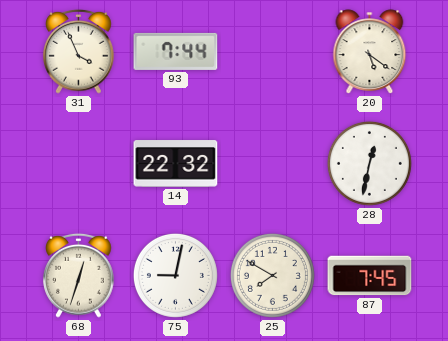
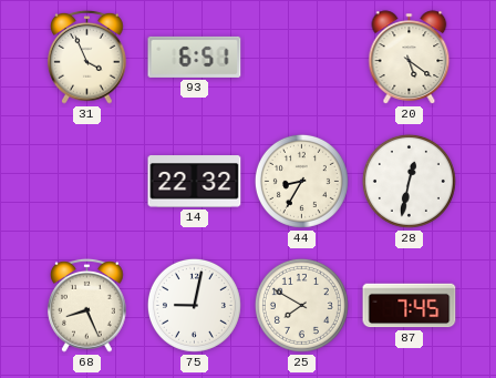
93: 7:44 -> 6:51
44: none -> 8:35
68: 12:33 -> 8:26
